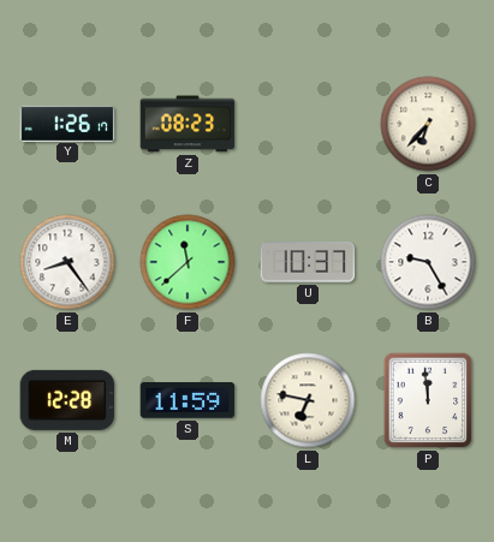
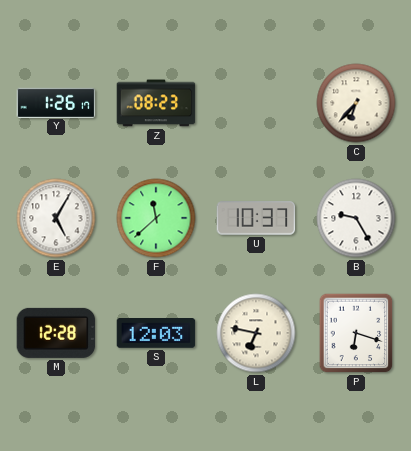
E: 8:24 -> 5:05
S: 11:59 -> 12:03
P: 11:59 -> 6:18
